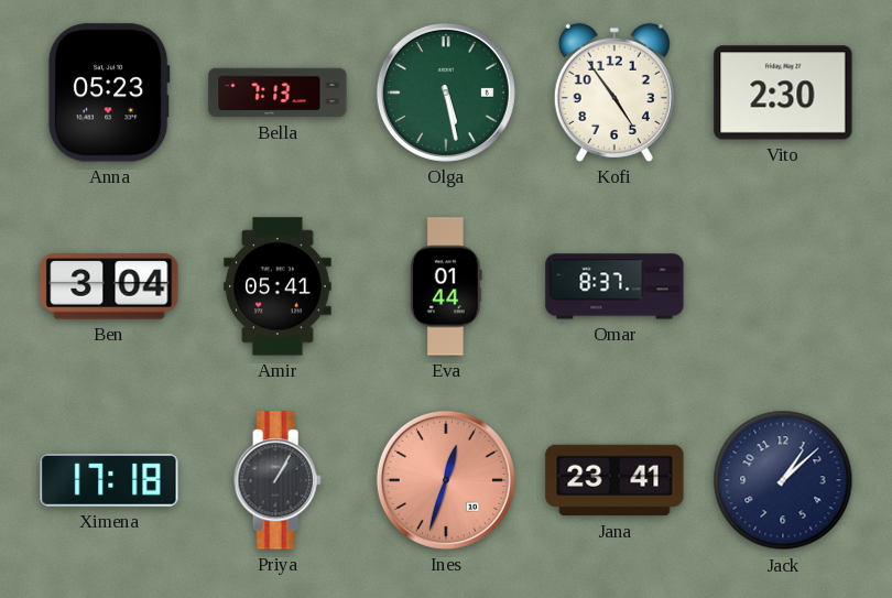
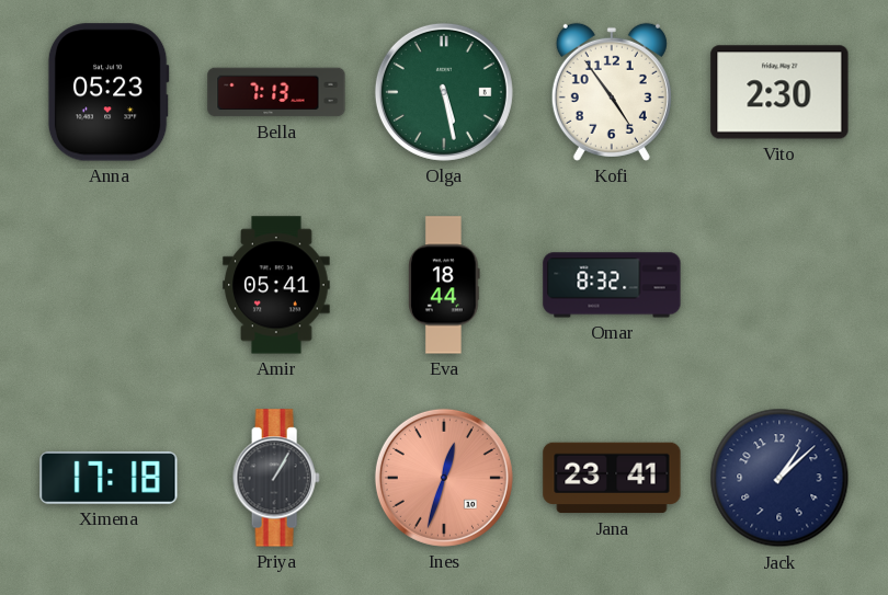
Ben: 3:04 -> none
Eva: 01:44 -> 18:44
Omar: 8:37 -> 8:32
